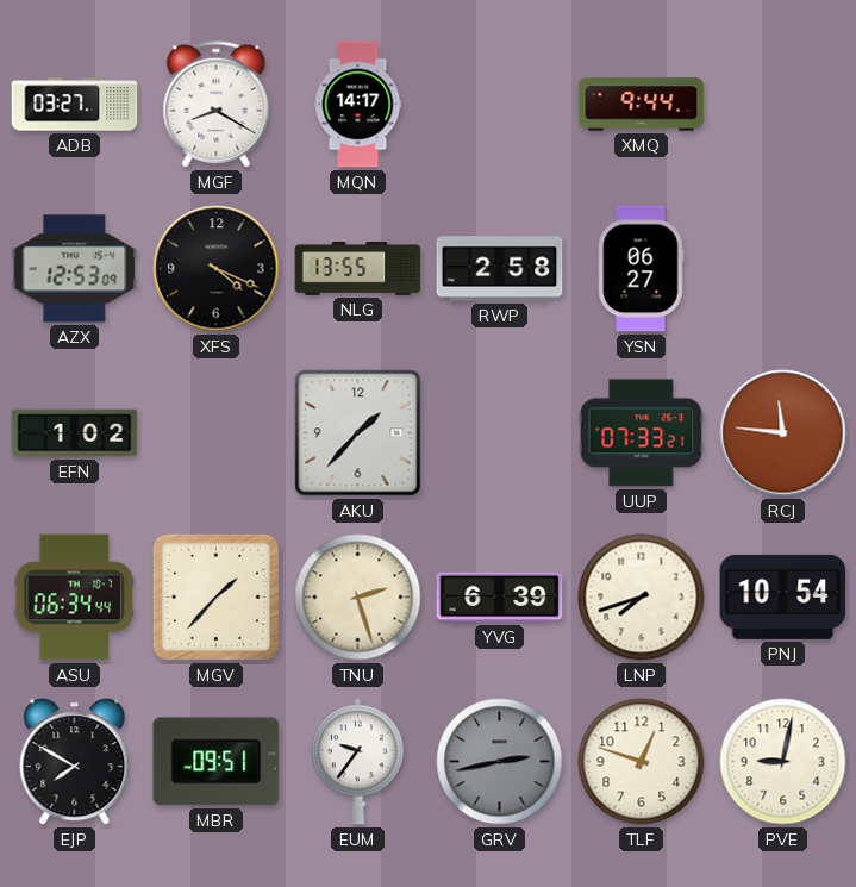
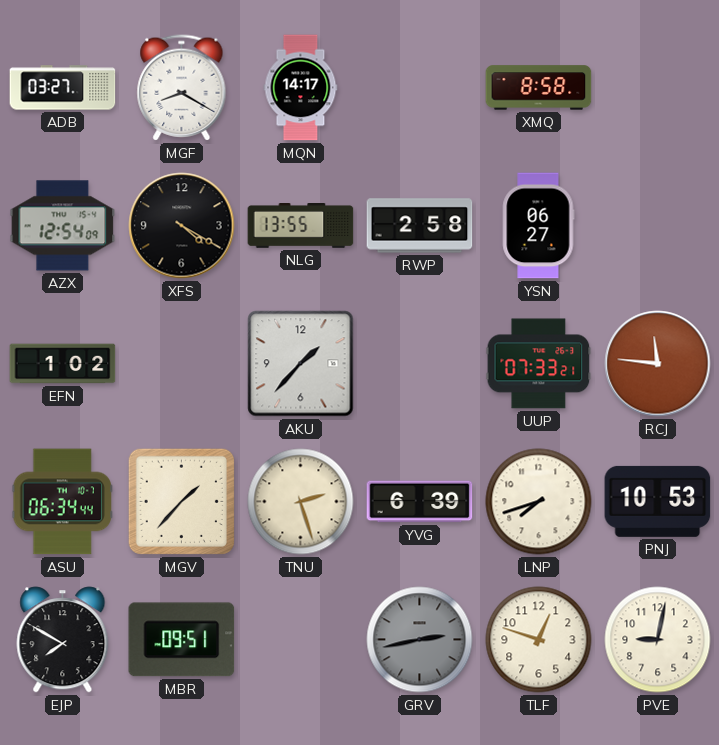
XMQ: 9:44 -> 8:58
AZX: 12:53 -> 12:54
XFS: 4:19 -> 4:20
PNJ: 10:54 -> 10:53
EUM: 9:36 -> none
